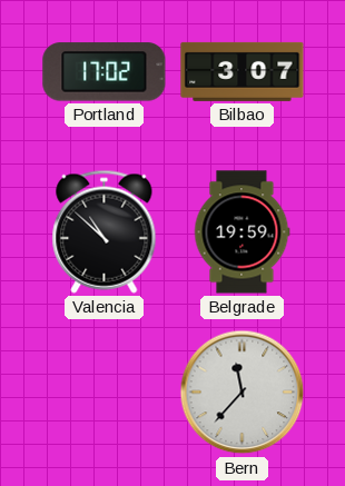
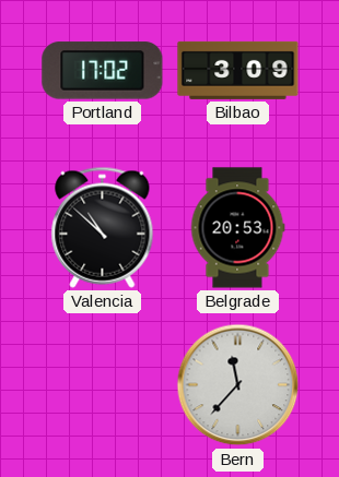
Bilbao: 3:07 -> 3:09
Belgrade: 19:59 -> 20:53
